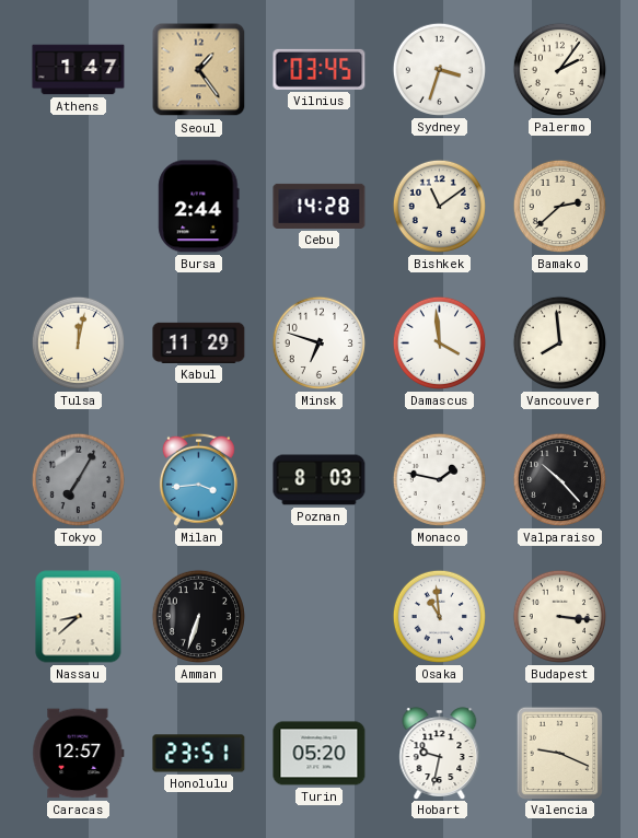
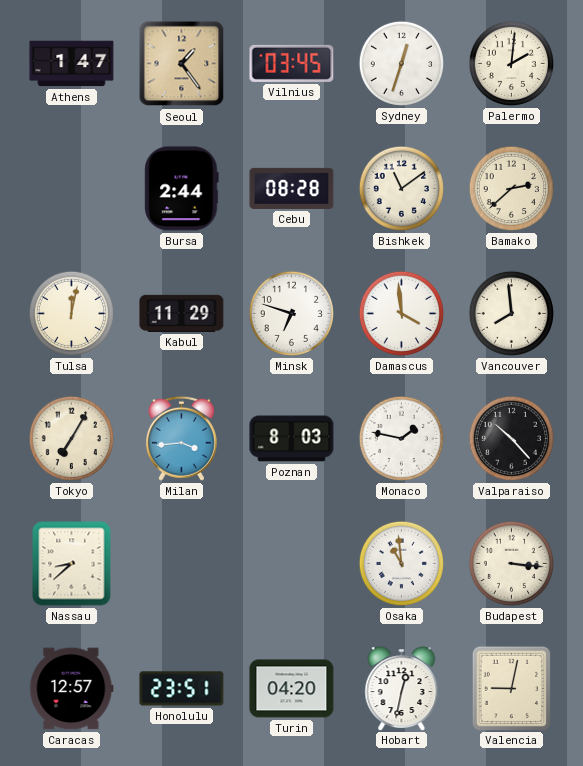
Sydney: 3:33 -> 12:33
Palermo: 2:06 -> 2:01
Cebu: 14:28 -> 08:28
Tokyo dial: grey -> cream
Amman: 6:33 -> none
Turin: 05:20 -> 04:20
Hobart: 9:32 -> 12:32
Valencia: 9:19 -> 9:02
